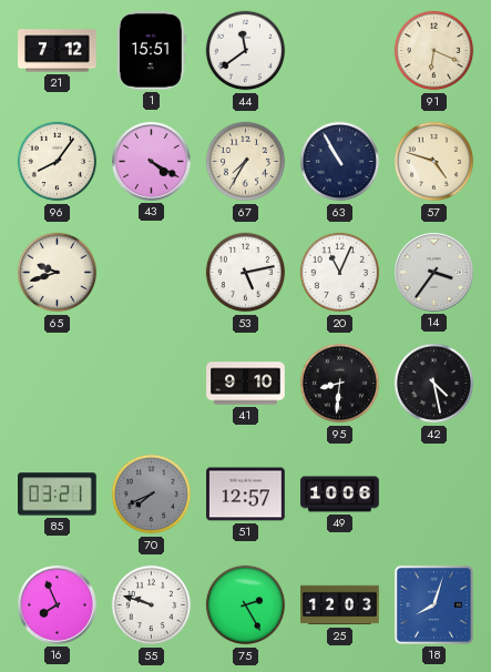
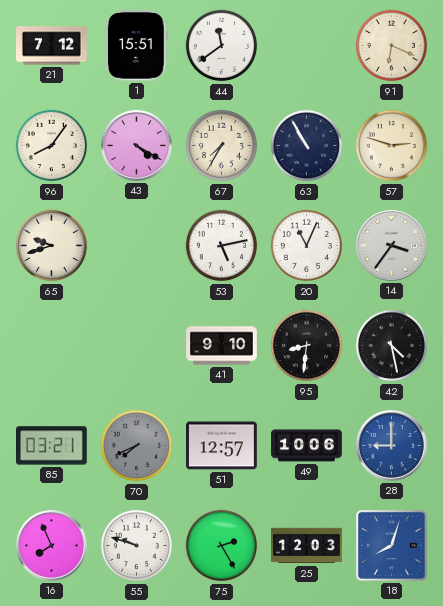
57: 4:48 -> 2:48
28: none -> 9:00
